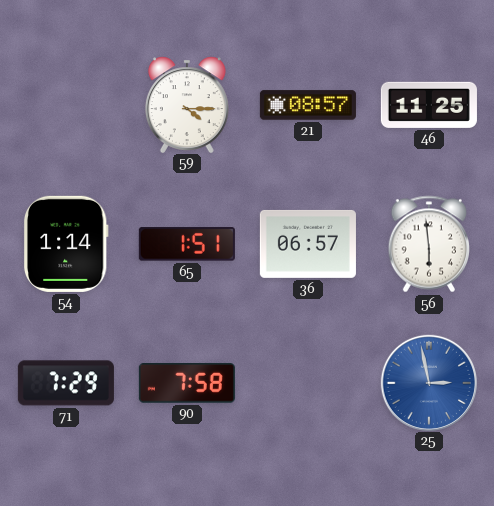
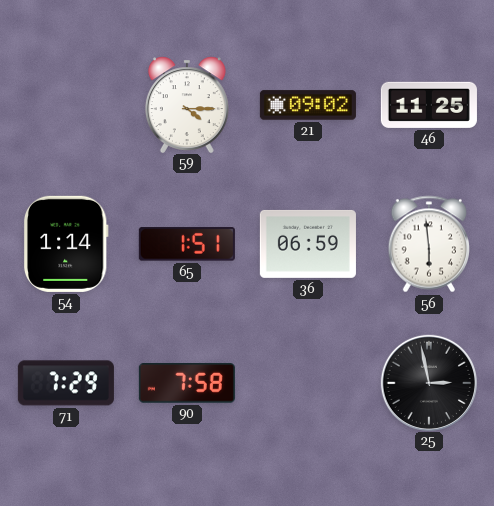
21: 08:57 -> 09:02
36: 06:57 -> 06:59
25 dial: blue -> black
